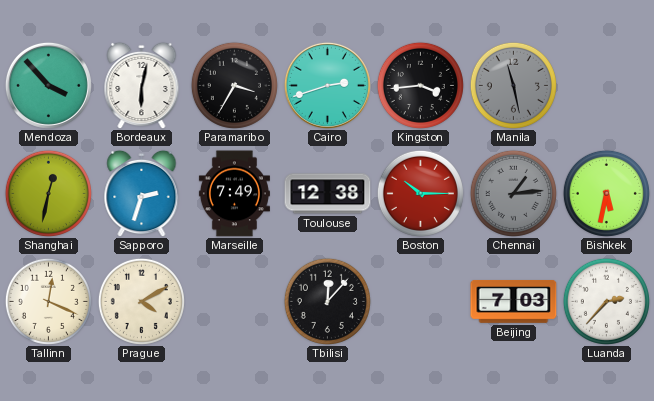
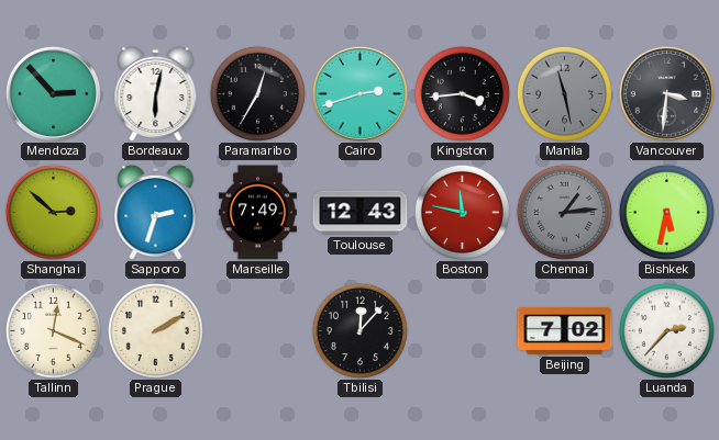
Mendoza: 3:53 -> 2:53
Paramaribo: 3:35 -> 12:35
Vancouver: none -> 3:31
Shanghai: 12:32 -> 2:52
Toulouse: 12:38 -> 12:43
Boston: 10:15 -> 11:47
Prague: 4:10 -> 2:10
Beijing: 7:03 -> 7:02
